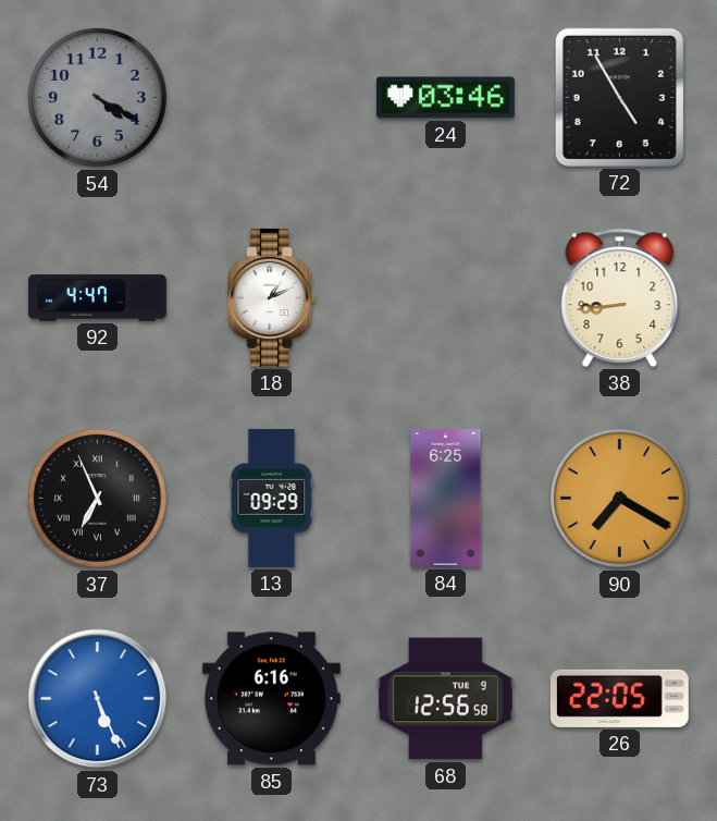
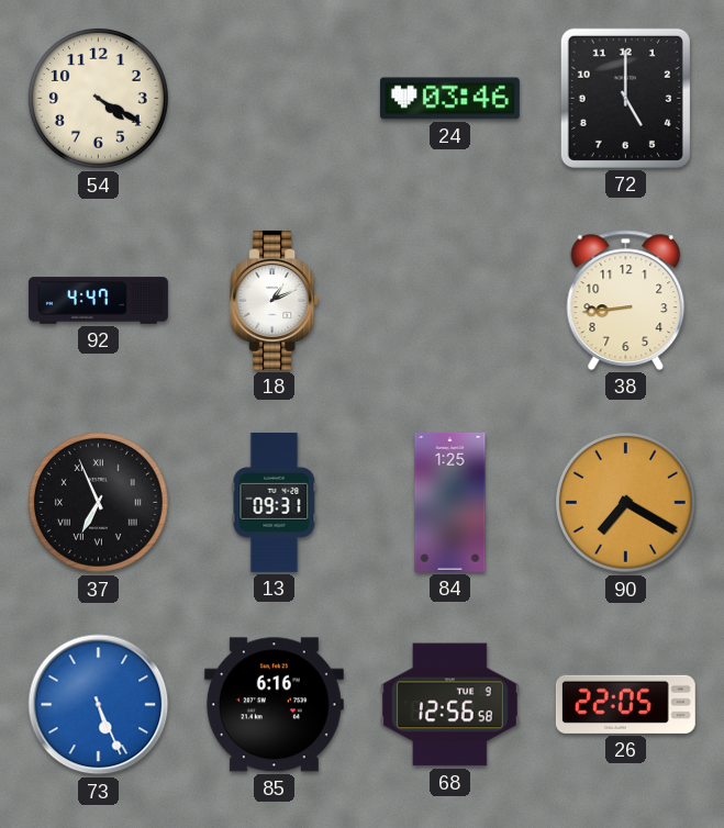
54 dial: grey -> cream
72: 4:55 -> 5:00
13: 09:29 -> 09:31
84: 6:25 -> 1:25
